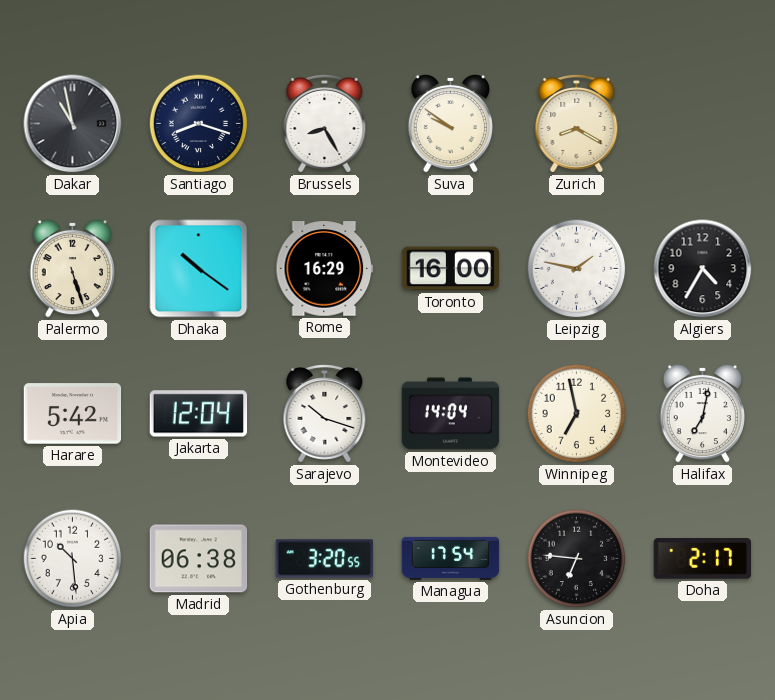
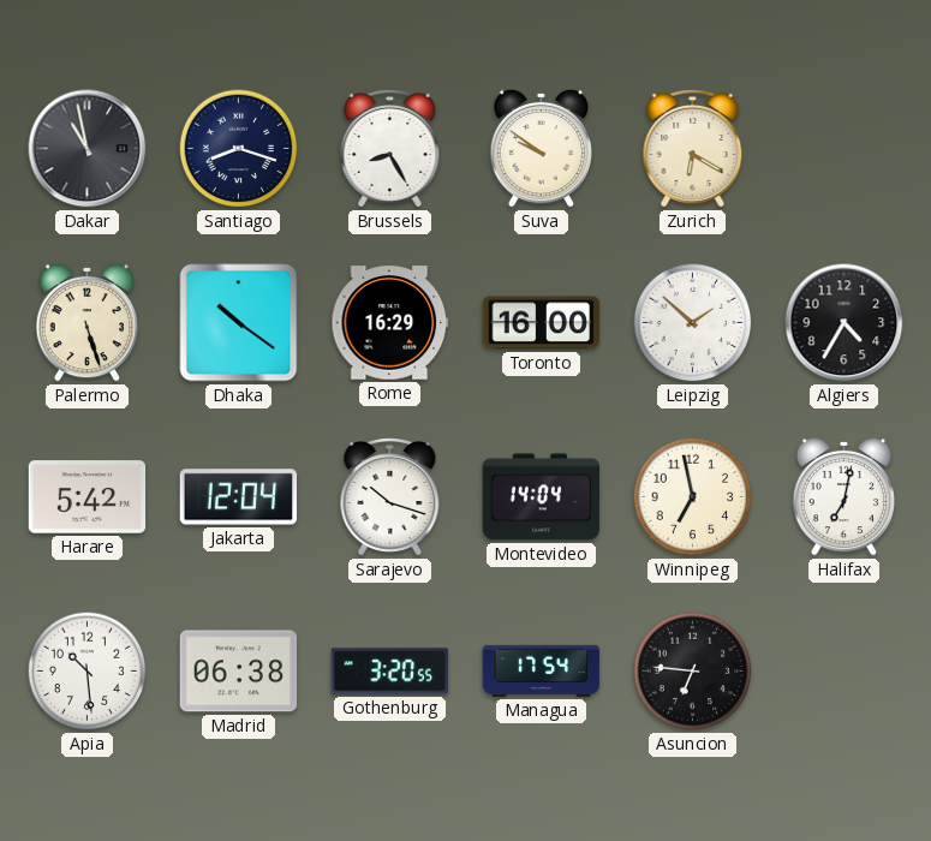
Zurich: 8:20 -> 6:20
Leipzig: 1:47 -> 1:52
Doha: 2:17 -> none
